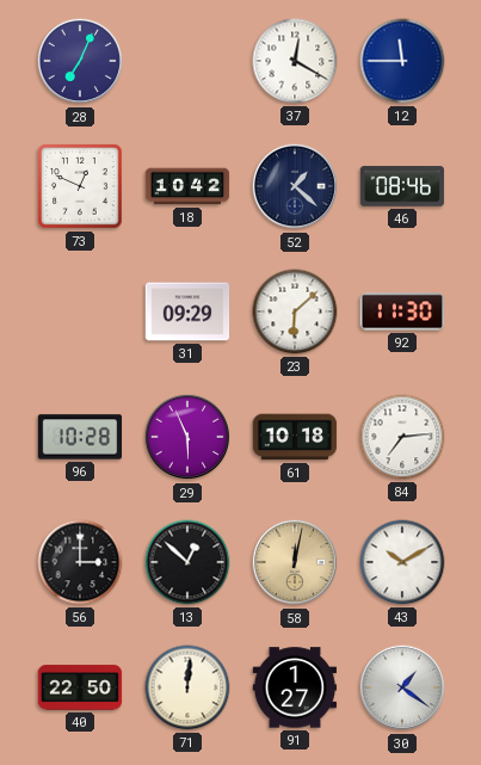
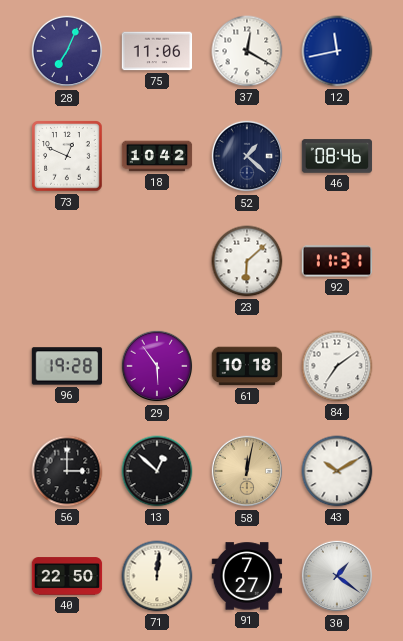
75: none -> 11:06
12: 11:45 -> 11:43
31: 09:29 -> none
92: 11:30 -> 11:31
96: 10:28 -> 19:28
29: 5:56 -> 5:54
84: 7:14 -> 7:09
91: 1:27 -> 7:27
